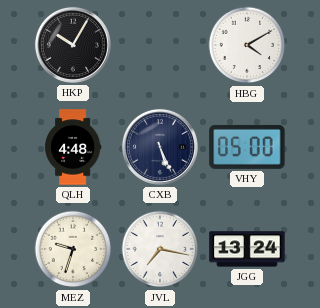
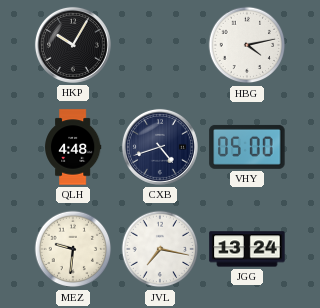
HBG: 4:10 -> 4:13
CXB: 5:26 -> 4:42
MEZ: 9:33 -> 9:31
